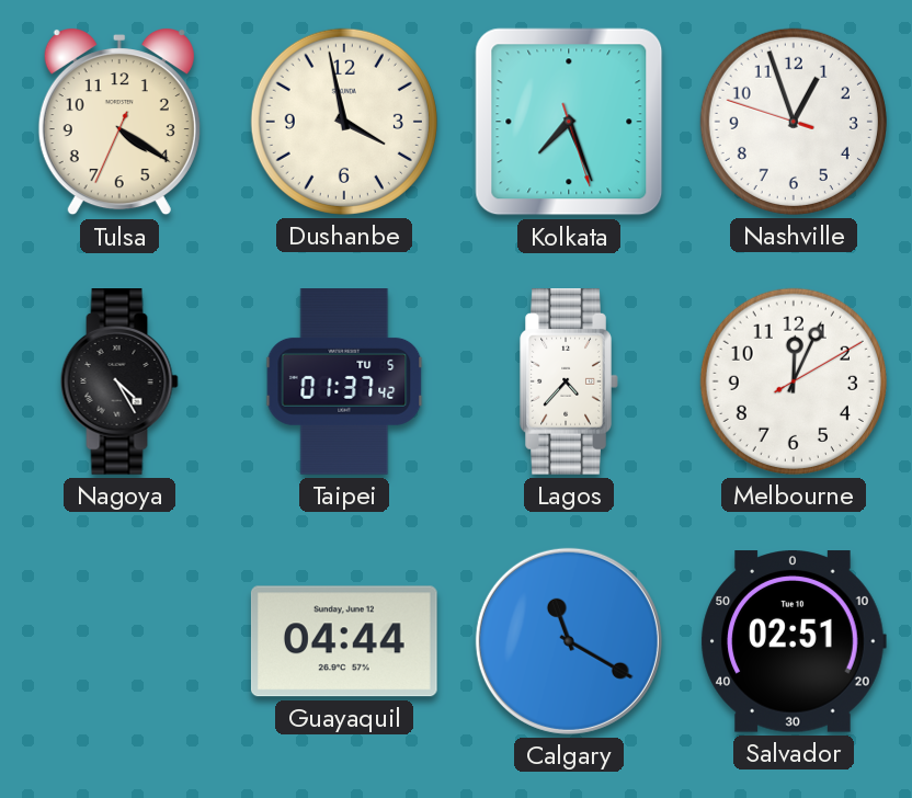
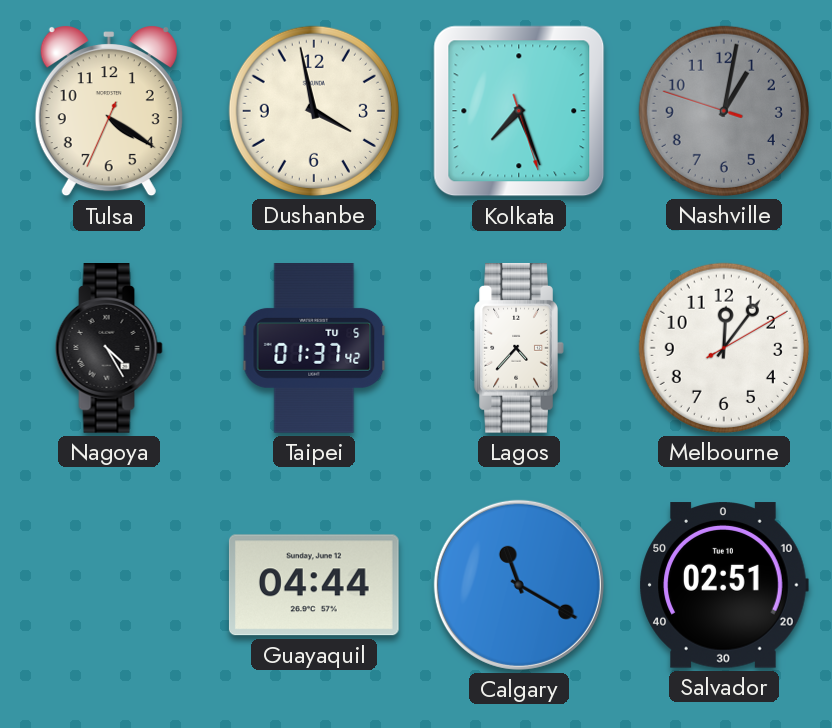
Nashville: 12:56 -> 1:01
Nashville dial: white -> grey
Melbourne: 12:04 -> 12:06
